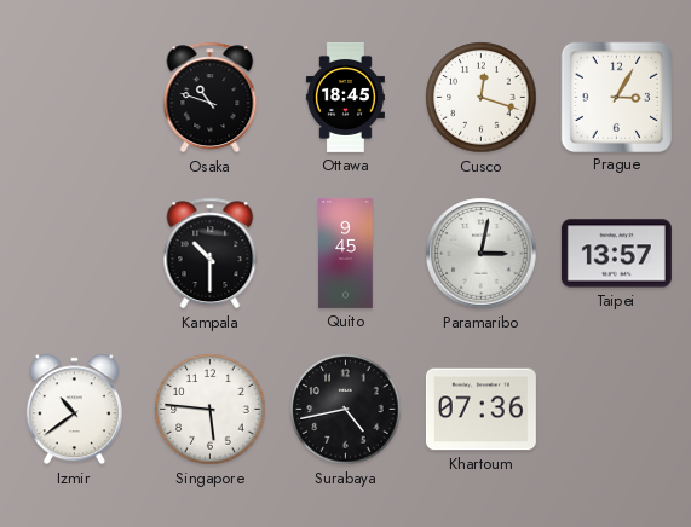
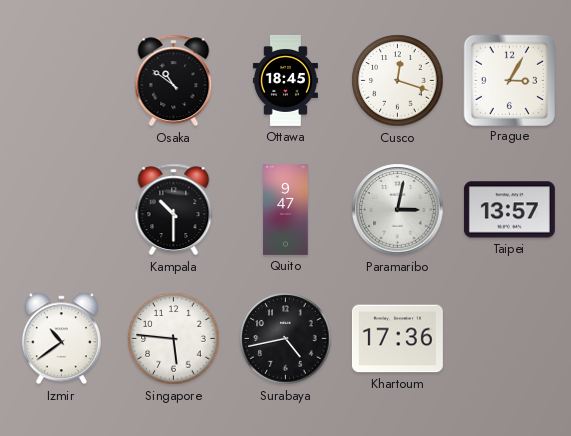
Osaka: 10:48 -> 10:51
Quito: 9:45 -> 9:47
Khartoum: 07:36 -> 17:36
